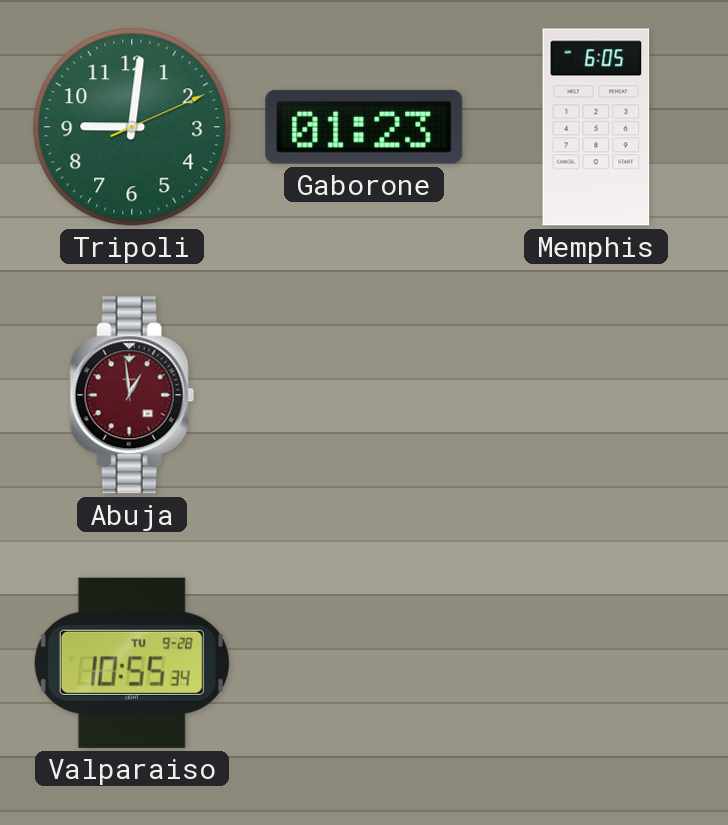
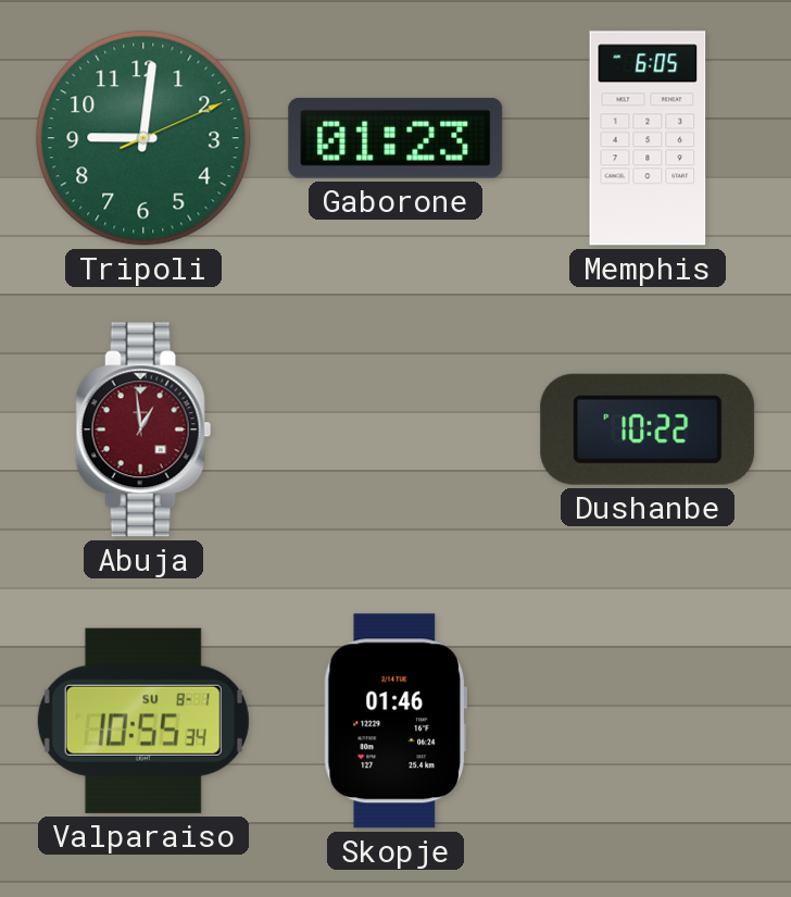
Dushanbe: none -> 10:22
Valparaiso date: TU 9-28 -> SU 8-1
Skopje: none -> 01:46
